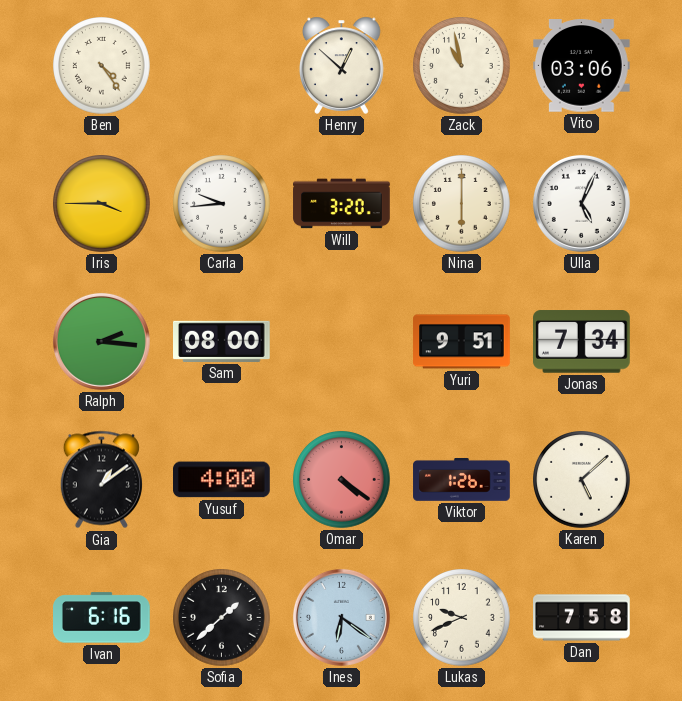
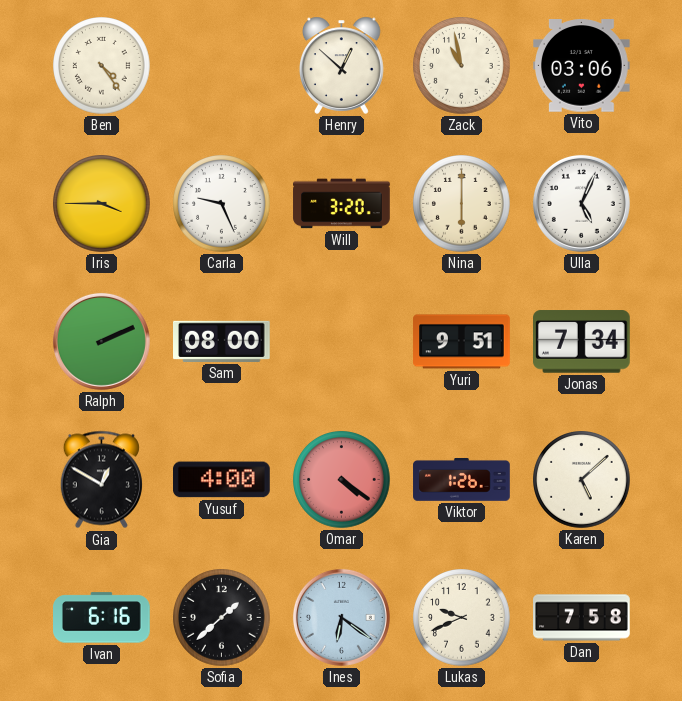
Carla: 9:44 -> 9:26
Ralph: 2:16 -> 2:11
Gia: 1:09 -> 12:50
